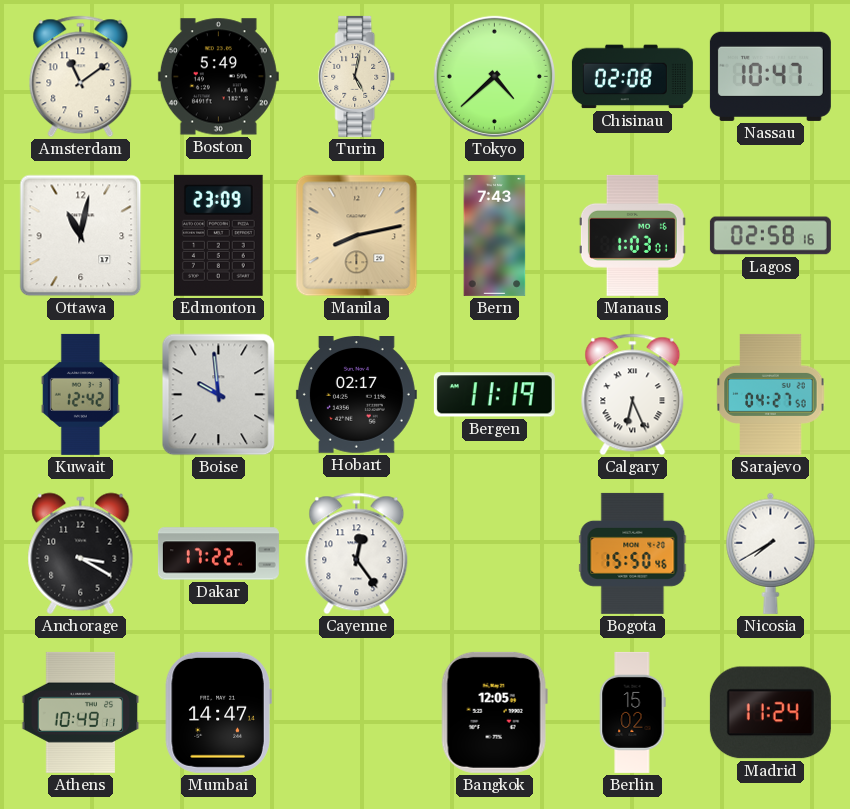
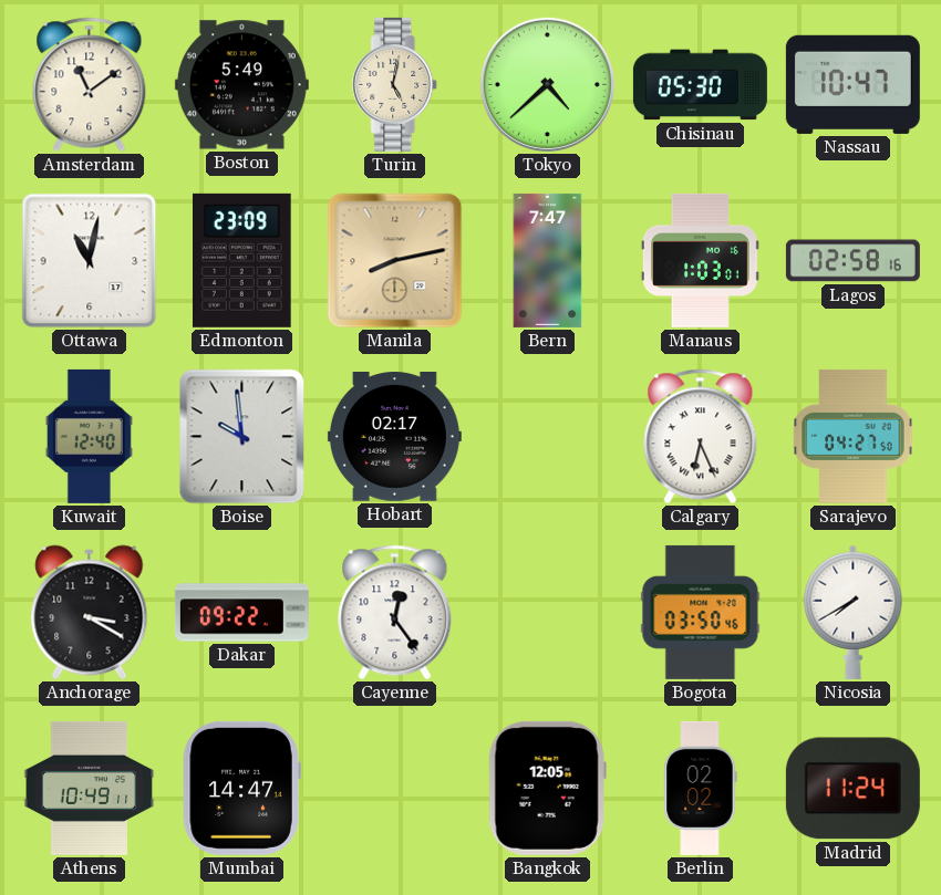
Chisinau: 02:08 -> 05:30
Bern: 7:43 -> 7:47
Kuwait: 12:42 -> 12:40
Bergen: 11:19 -> none
Dakar: 17:22 -> 09:22
Bogota: 15:50 -> 03:50
Berlin: 15:02 -> 02:02
